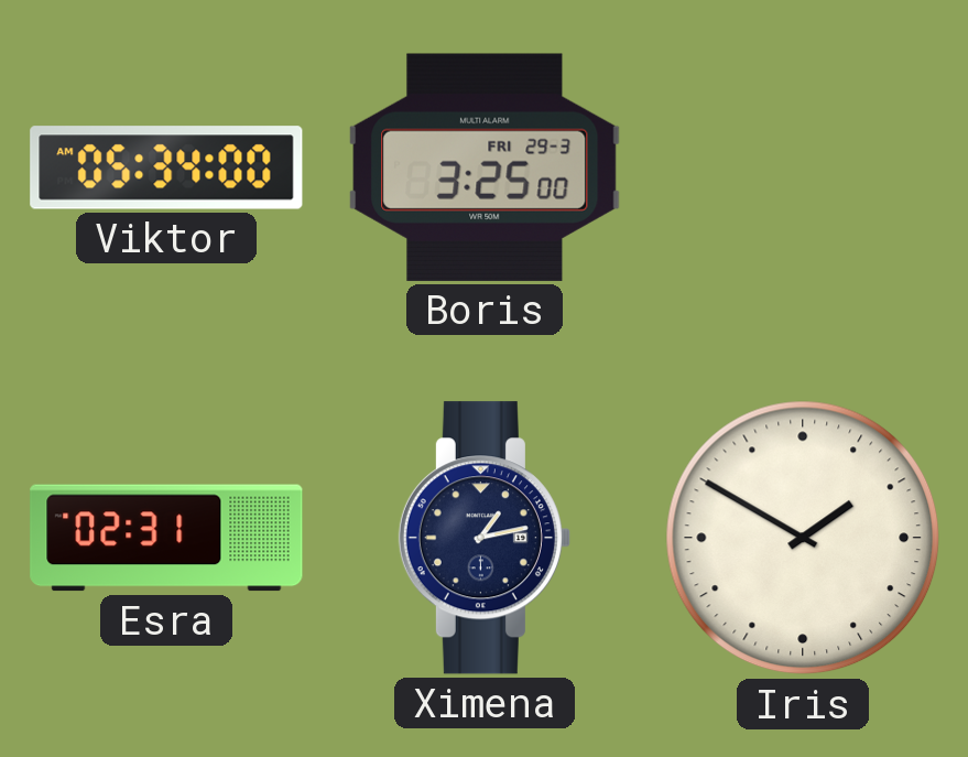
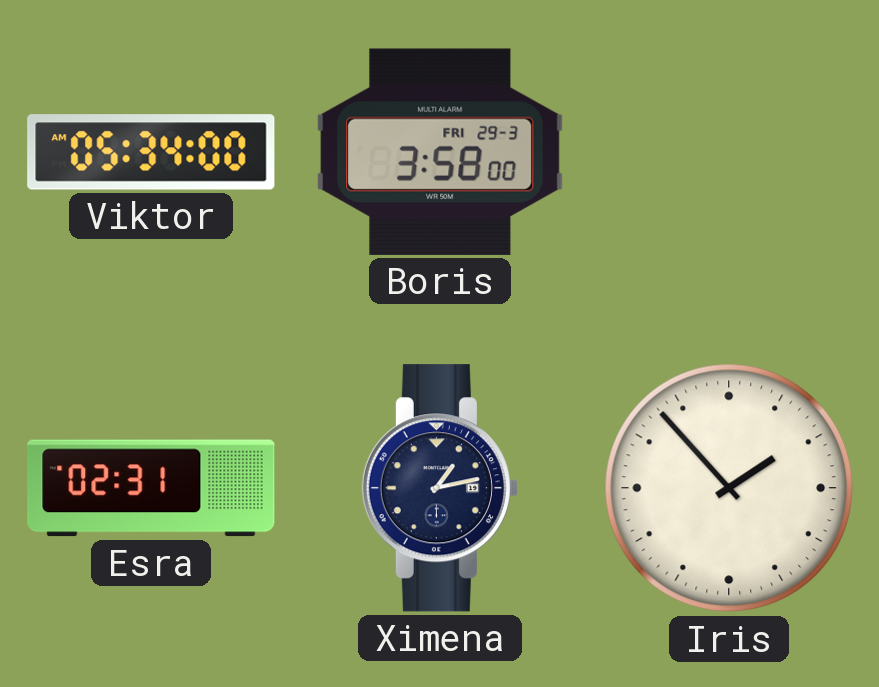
Boris: 3:25 -> 3:58
Iris: 1:50 -> 1:53
